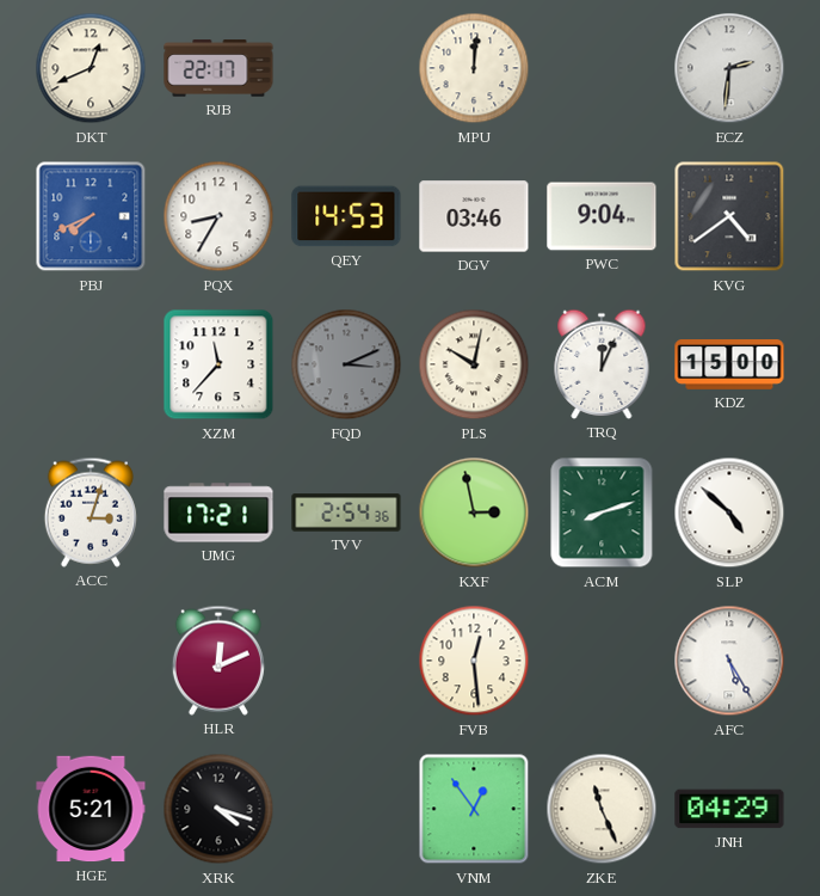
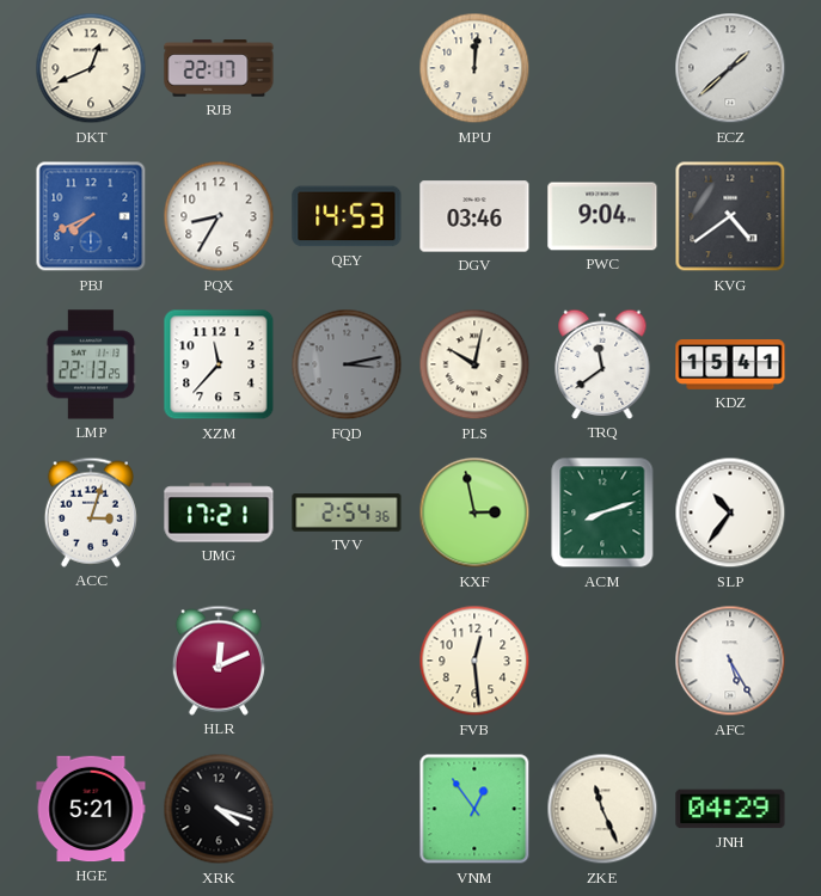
ECZ: 2:31 -> 1:38
LMP: none -> 22:13
FQD: 3:11 -> 3:13
TRQ: 12:04 -> 11:39
KDZ: 15:00 -> 15:41
SLP: 4:52 -> 10:36
